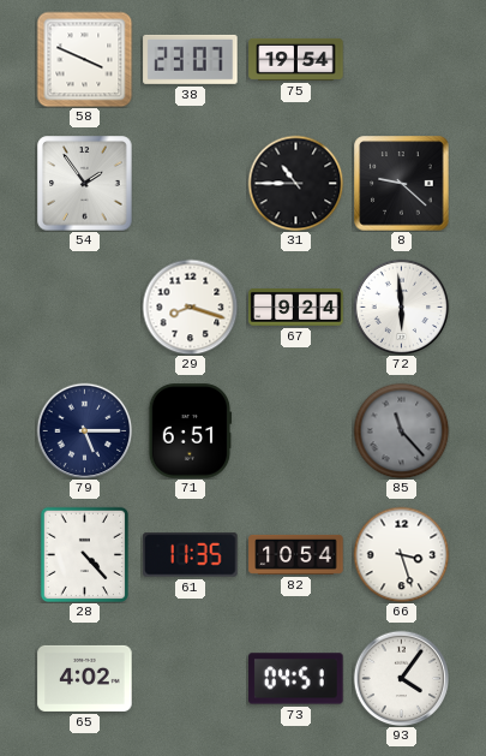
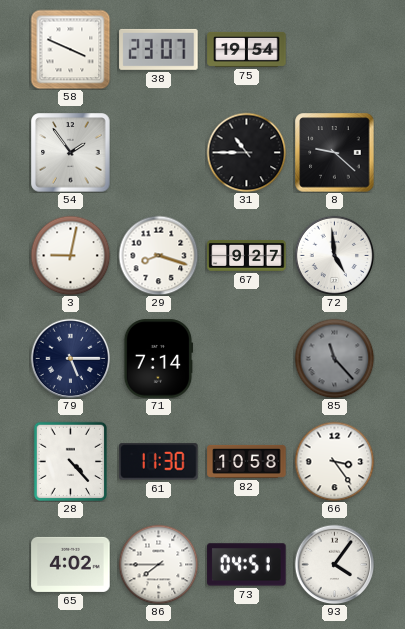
3: none -> 9:02
67: 9:24 -> 9:27
72: 5:59 -> 4:59
71: 6:51 -> 7:14
61: 11:35 -> 11:30
82: 10:54 -> 10:58
66: 3:27 -> 3:24
86: none -> 7:45
